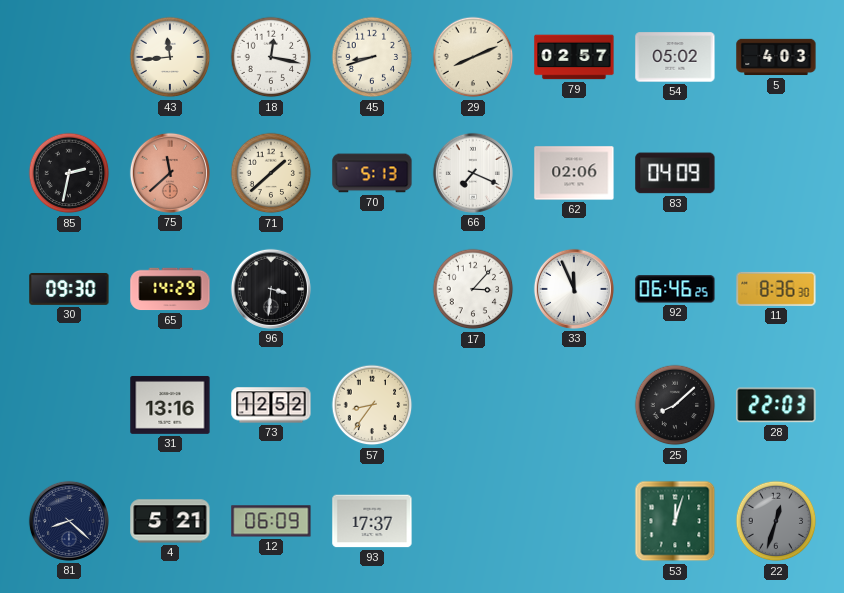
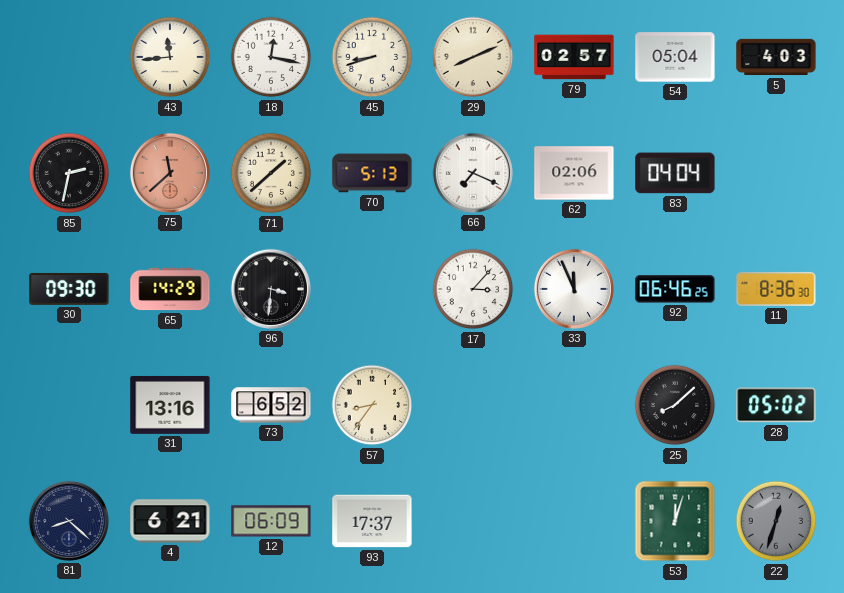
54: 05:02 -> 05:04
83: 04:09 -> 04:04
73: 12:52 -> 6:52
28: 22:03 -> 05:02
4: 5:21 -> 6:21
